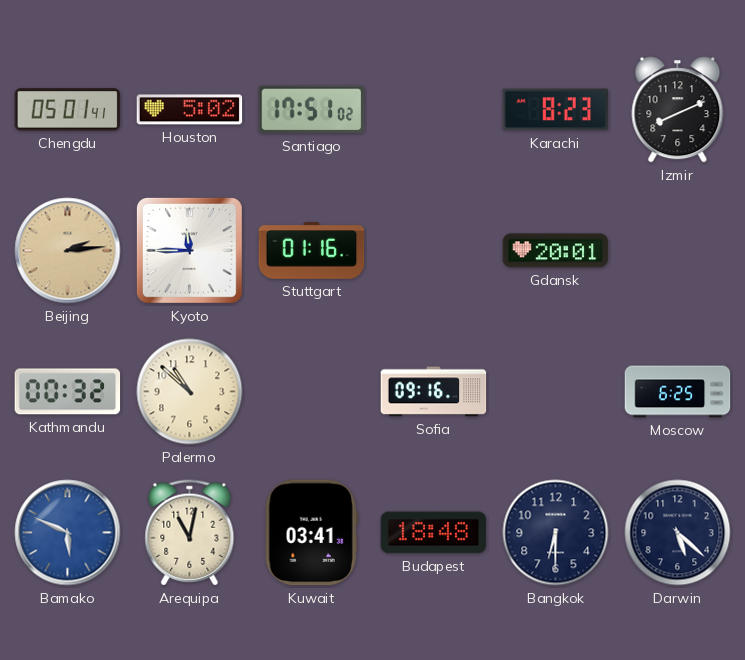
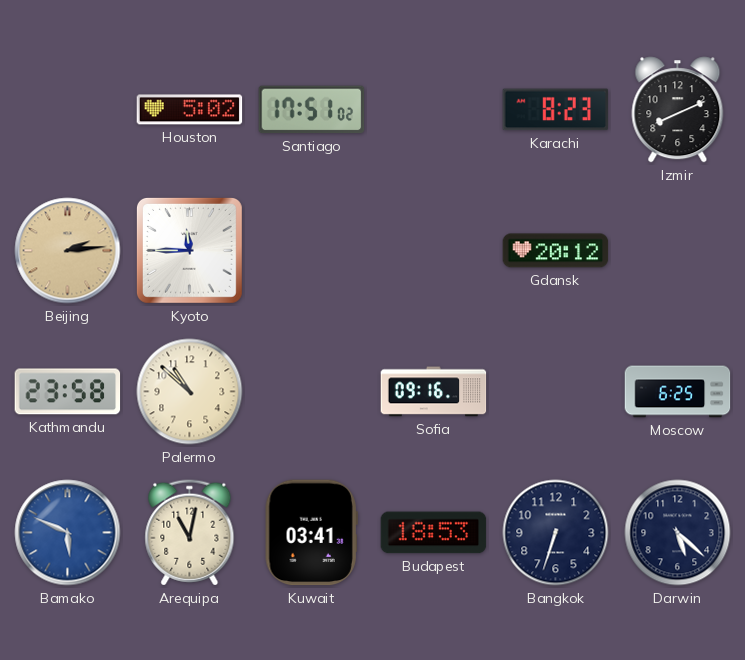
Chengdu: 05:01 -> none
Stuttgart: 01:16 -> none
Gdansk: 20:01 -> 20:12
Kathmandu: 00:32 -> 23:58
Budapest: 18:48 -> 18:53
Bangkok: 6:30 -> 6:33
